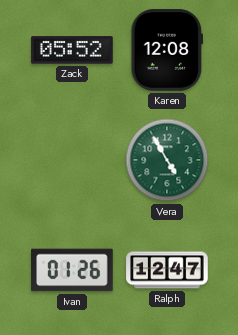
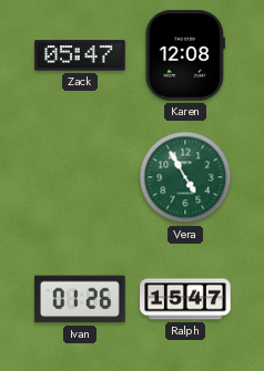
Zack: 05:52 -> 05:47
Ralph: 12:47 -> 15:47
